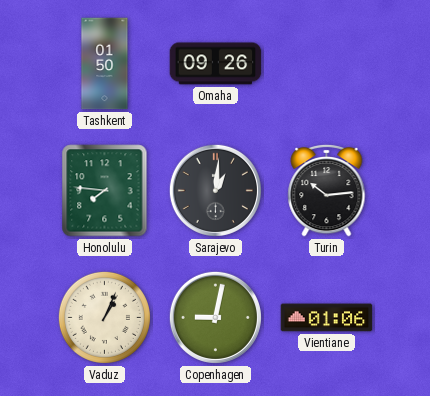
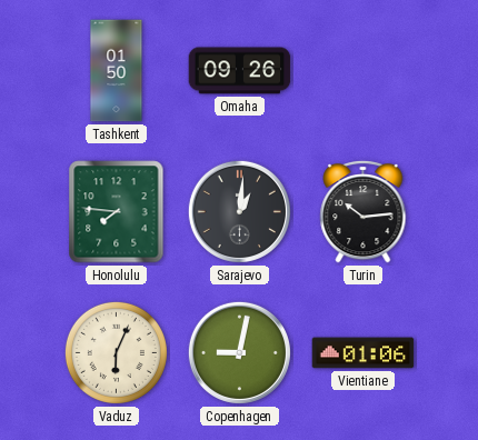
Vaduz: 1:04 -> 6:04
